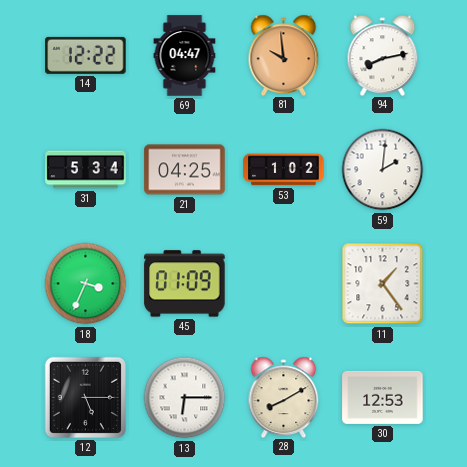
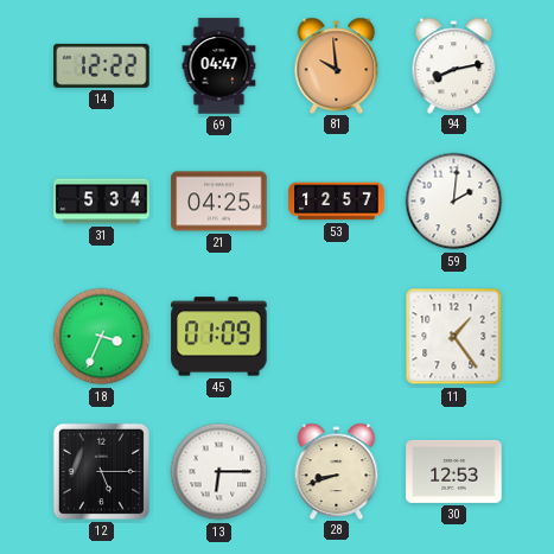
53: 1:02 -> 12:57
28: 8:10 -> 8:42
